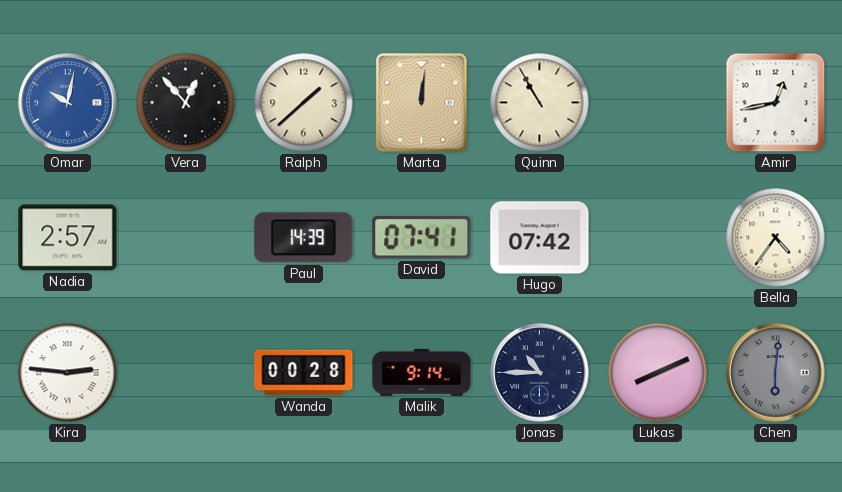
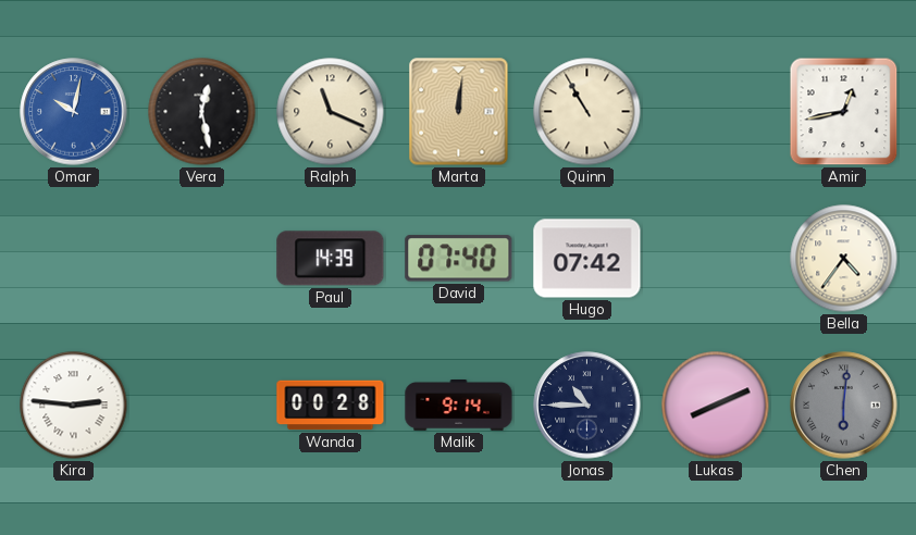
Vera: 12:53 -> 12:28
Ralph: 1:38 -> 11:19
Nadia: 2:57 -> none
David: 07:41 -> 07:40
